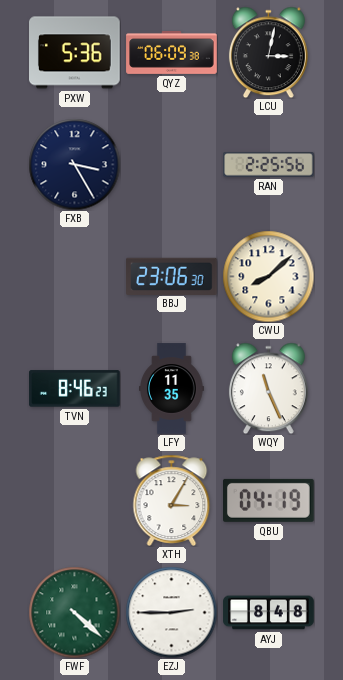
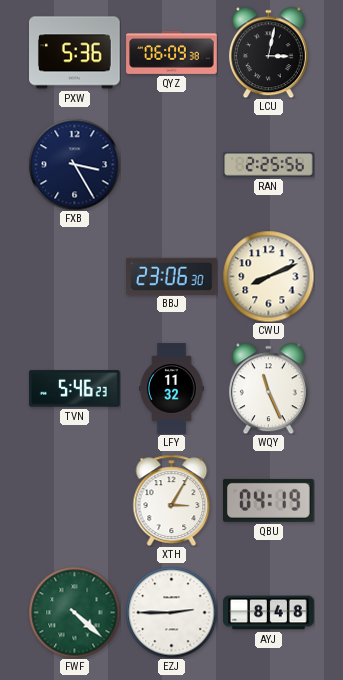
CWU: 8:08 -> 8:11
TVN: 8:46 -> 5:46
LFY: 11:35 -> 11:32
